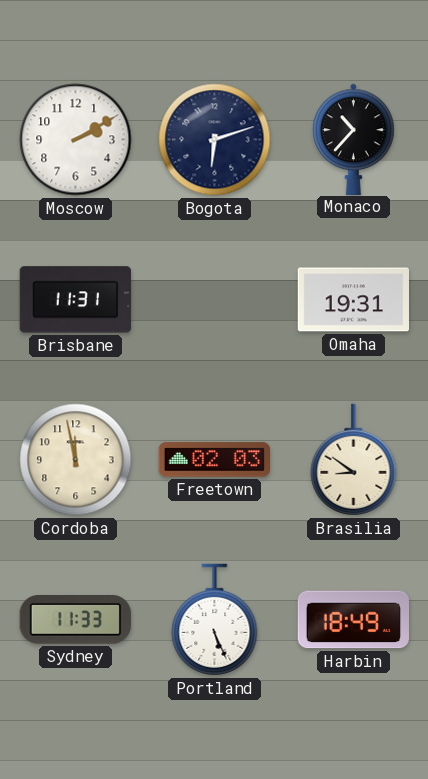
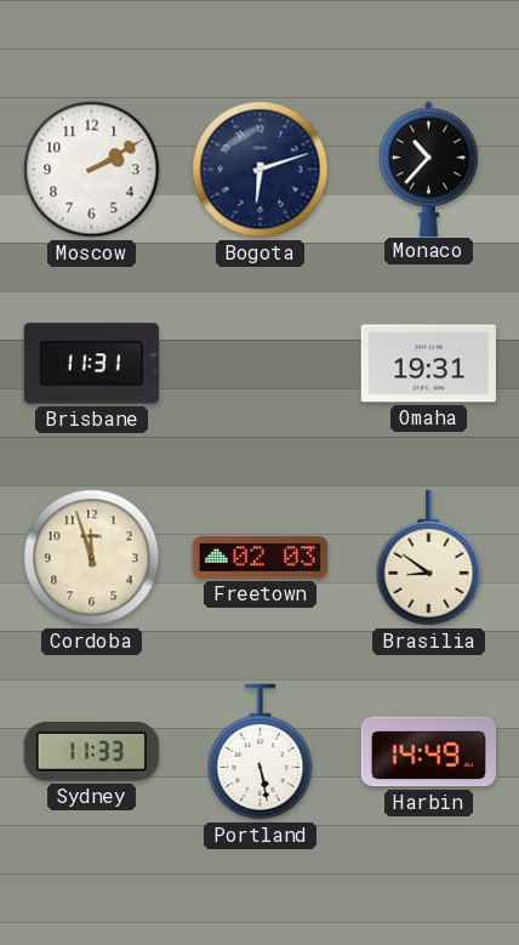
Cordoba: 11:58 -> 11:57
Portland: 5:26 -> 5:28
Harbin: 18:49 -> 14:49
